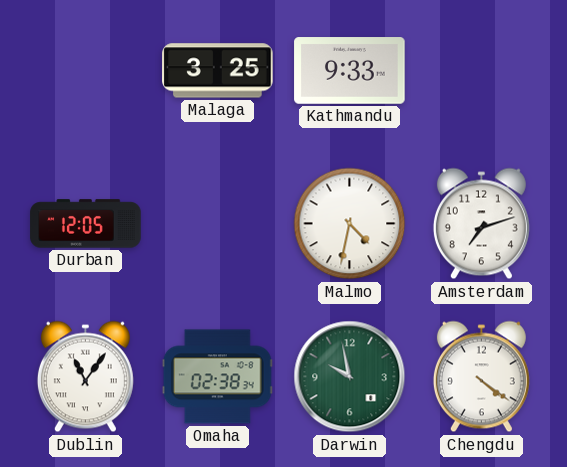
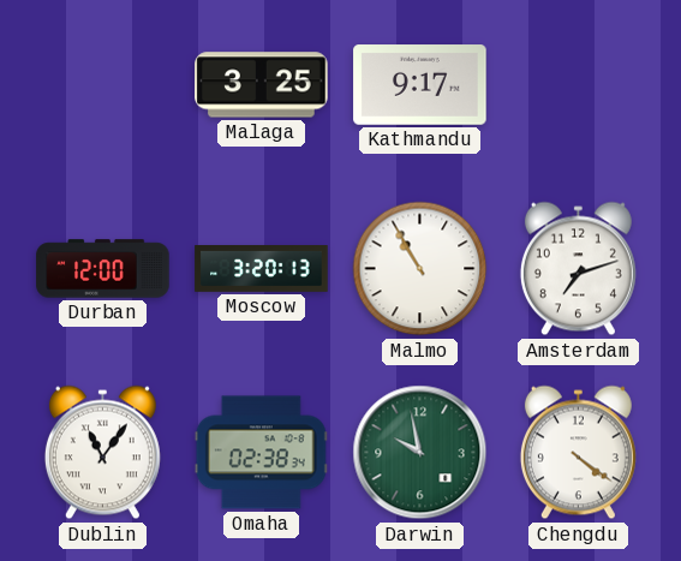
Kathmandu: 9:33 -> 9:17
Durban: 12:05 -> 12:00
Moscow: none -> 3:20
Malmo: 4:32 -> 10:55
